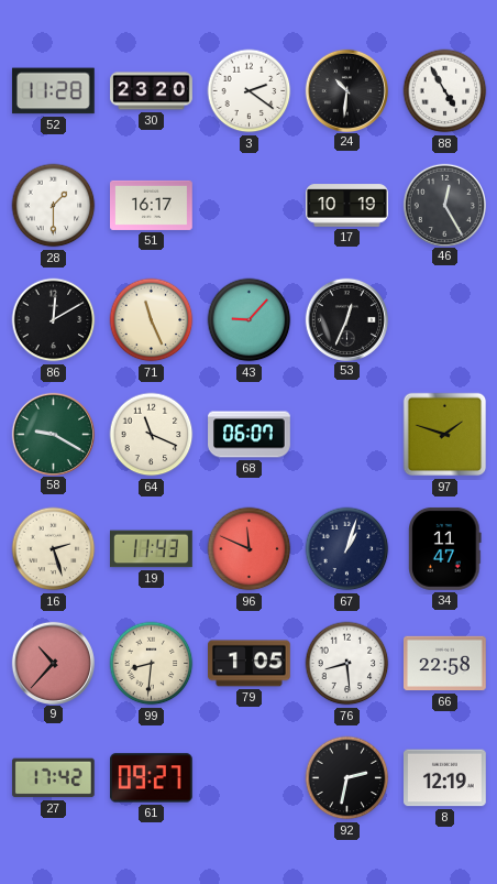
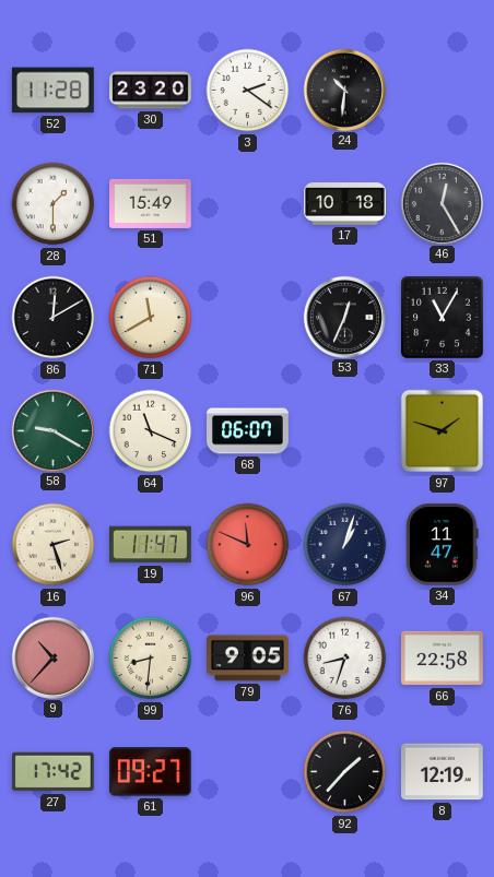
88: 4:55 -> none
51: 16:17 -> 15:49
17: 10:19 -> 10:18
71: 11:26 -> 11:40
43: 9:07 -> none
33: none -> 11:05
19: 11:43 -> 11:47
79: 1:05 -> 9:05
76: 8:29 -> 8:33
92: 2:32 -> 1:37
